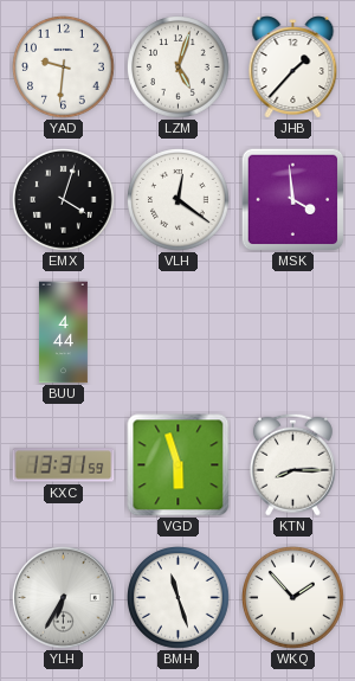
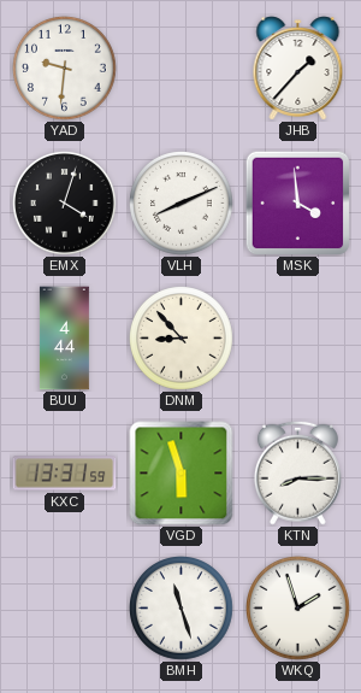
LZM: 5:03 -> none
VLH: 12:21 -> 8:11
DNM: none -> 8:53
YLH: 6:35 -> none
WKQ: 1:53 -> 1:57
